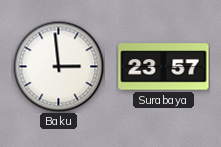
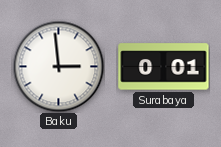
Surabaya: 23:57 -> 0:01
